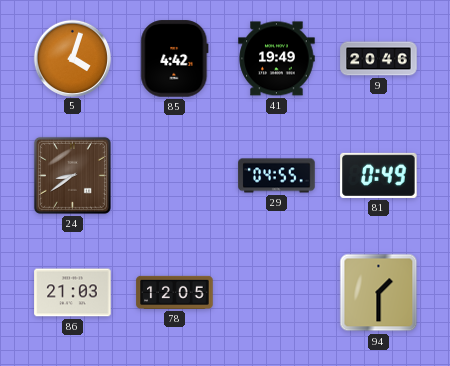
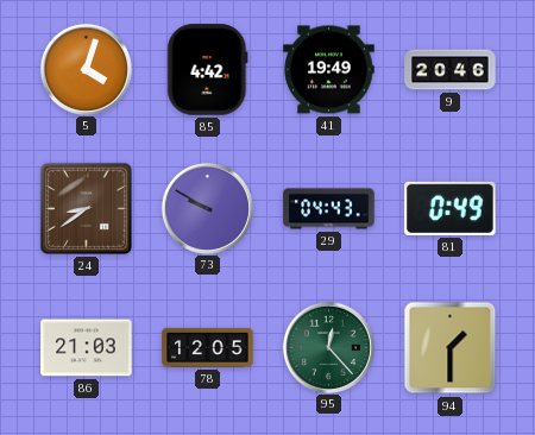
73: none -> 9:50
29: 04:55 -> 04:43
95: none -> 12:23
